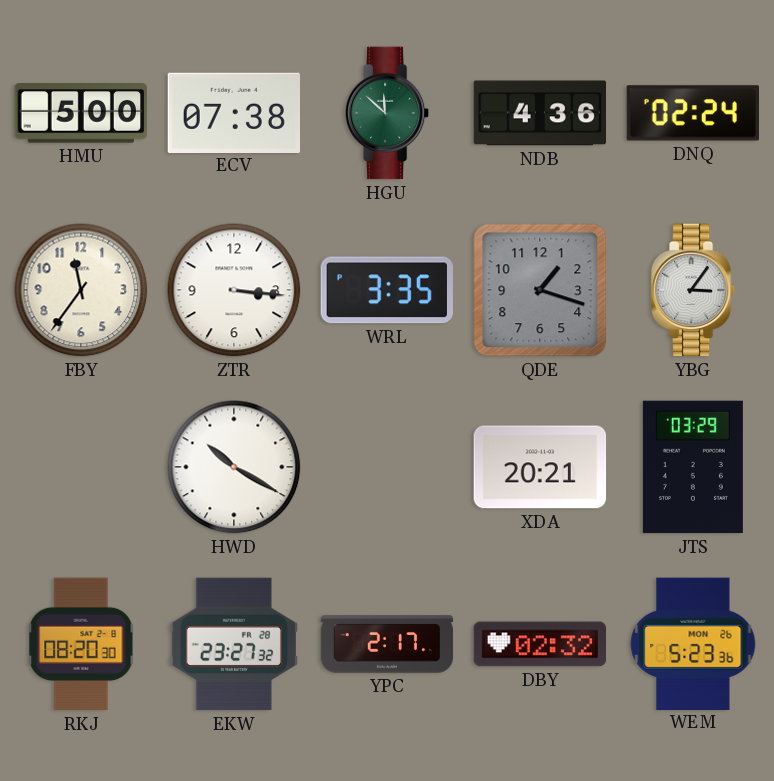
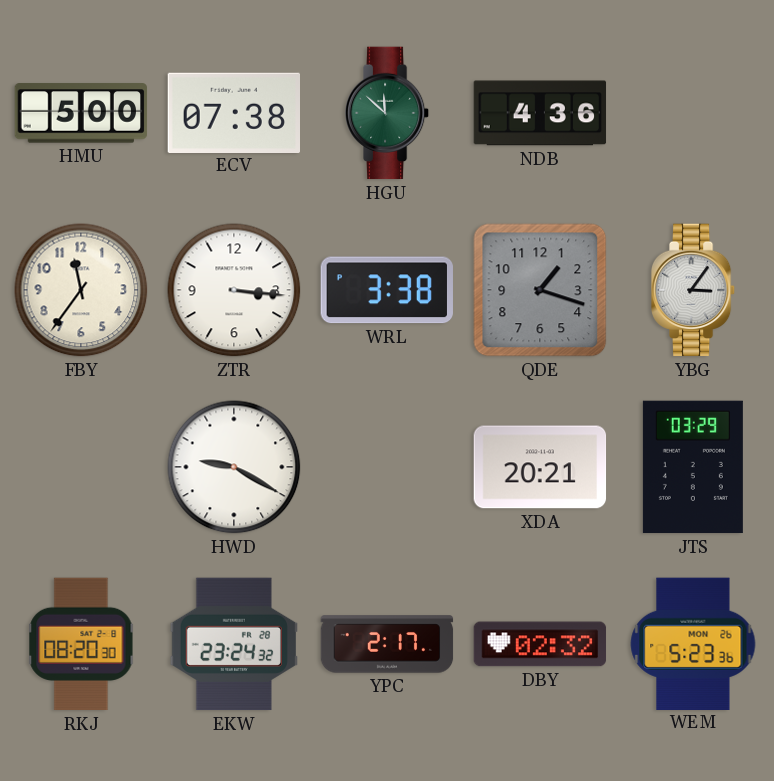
DNQ: 02:24 -> none
WRL: 3:35 -> 3:38
HWD: 10:20 -> 9:20
EKW: 23:27 -> 23:24
